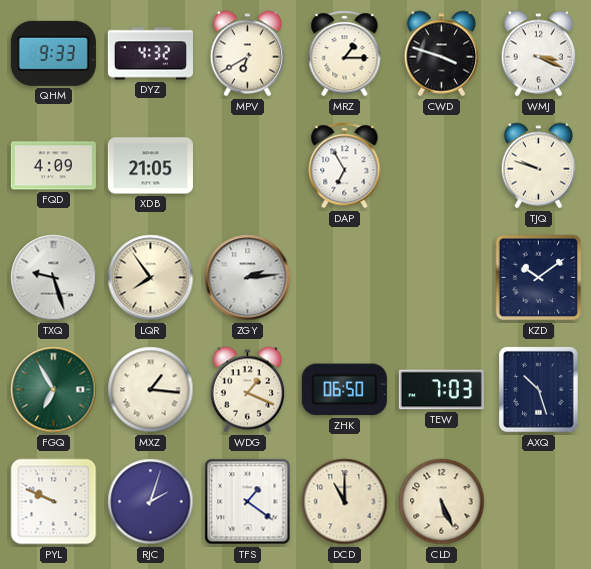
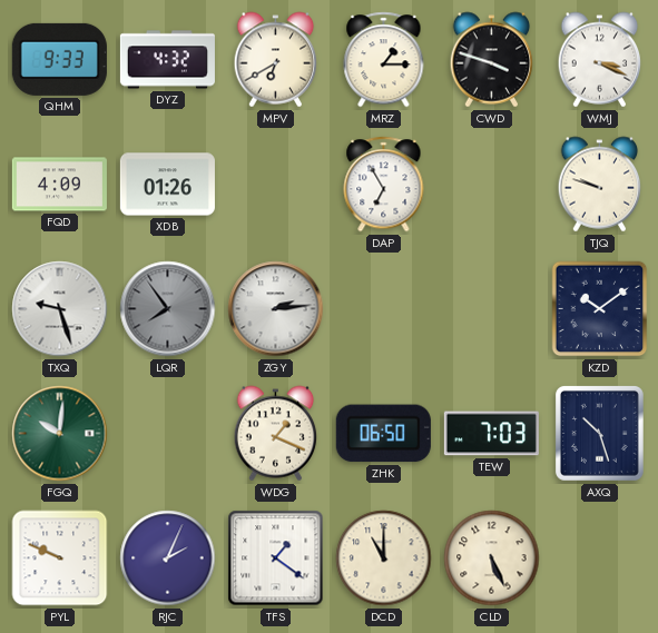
XDB: 21:05 -> 01:26
LQR dial: cream -> grey
FGQ: 6:55 -> 10:01
MXZ: 1:16 -> none
RJC: 2:03 -> 2:04
